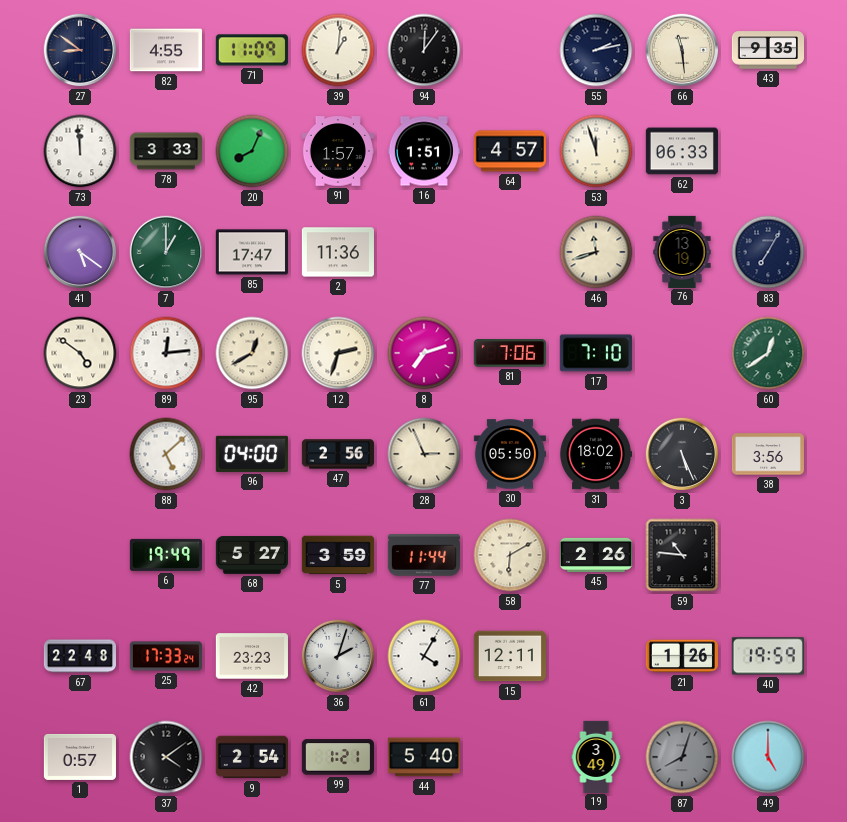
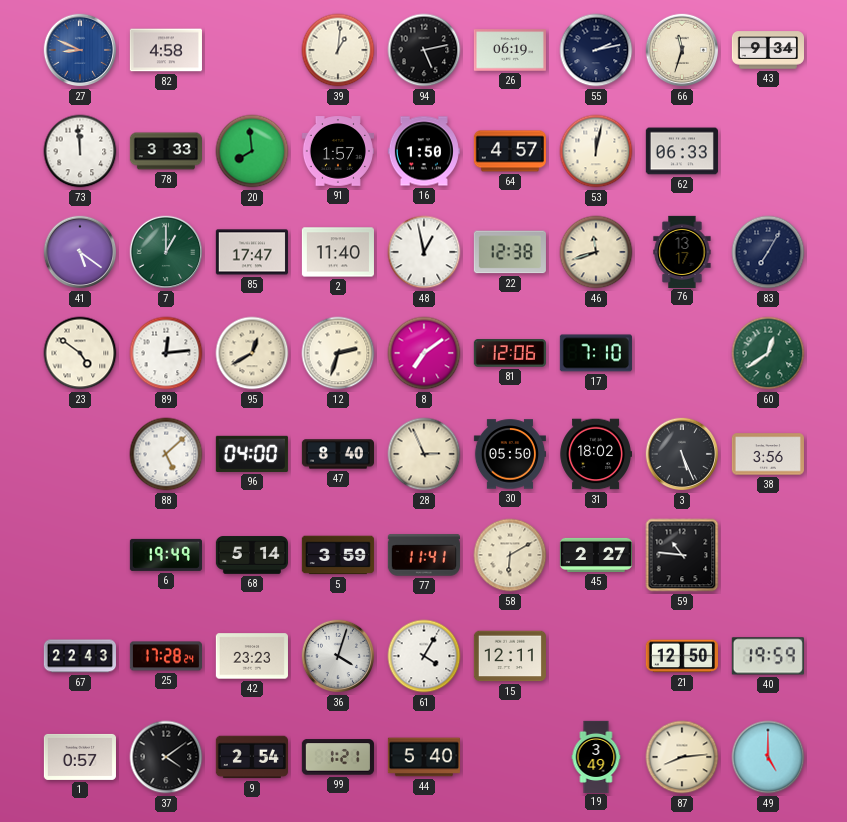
27: 8:51 -> 8:49
27 dial: navy -> blue
82: 4:55 -> 4:58
71: 11:09 -> none
94: 12:06 -> 5:13
26: none -> 06:19
66: 11:29 -> 11:33
43: 9:35 -> 9:34
20: 8:04 -> 7:59
16: 1:51 -> 1:50
53: 11:57 -> 12:02
2: 11:36 -> 11:40
48: none -> 12:58
22: none -> 12:38
76: 13:19 -> 13:17
8: 7:12 -> 7:09
81: 7:06 -> 12:06
47: 2:56 -> 8:40
68: 5:27 -> 5:14
77: 11:44 -> 11:41
45: 2:26 -> 2:27
67: 22:48 -> 22:43
25: 17:33 -> 17:28
36: 2:03 -> 4:03
21: 1:26 -> 12:50
87: 8:03 -> 8:14
87 dial: grey -> cream
